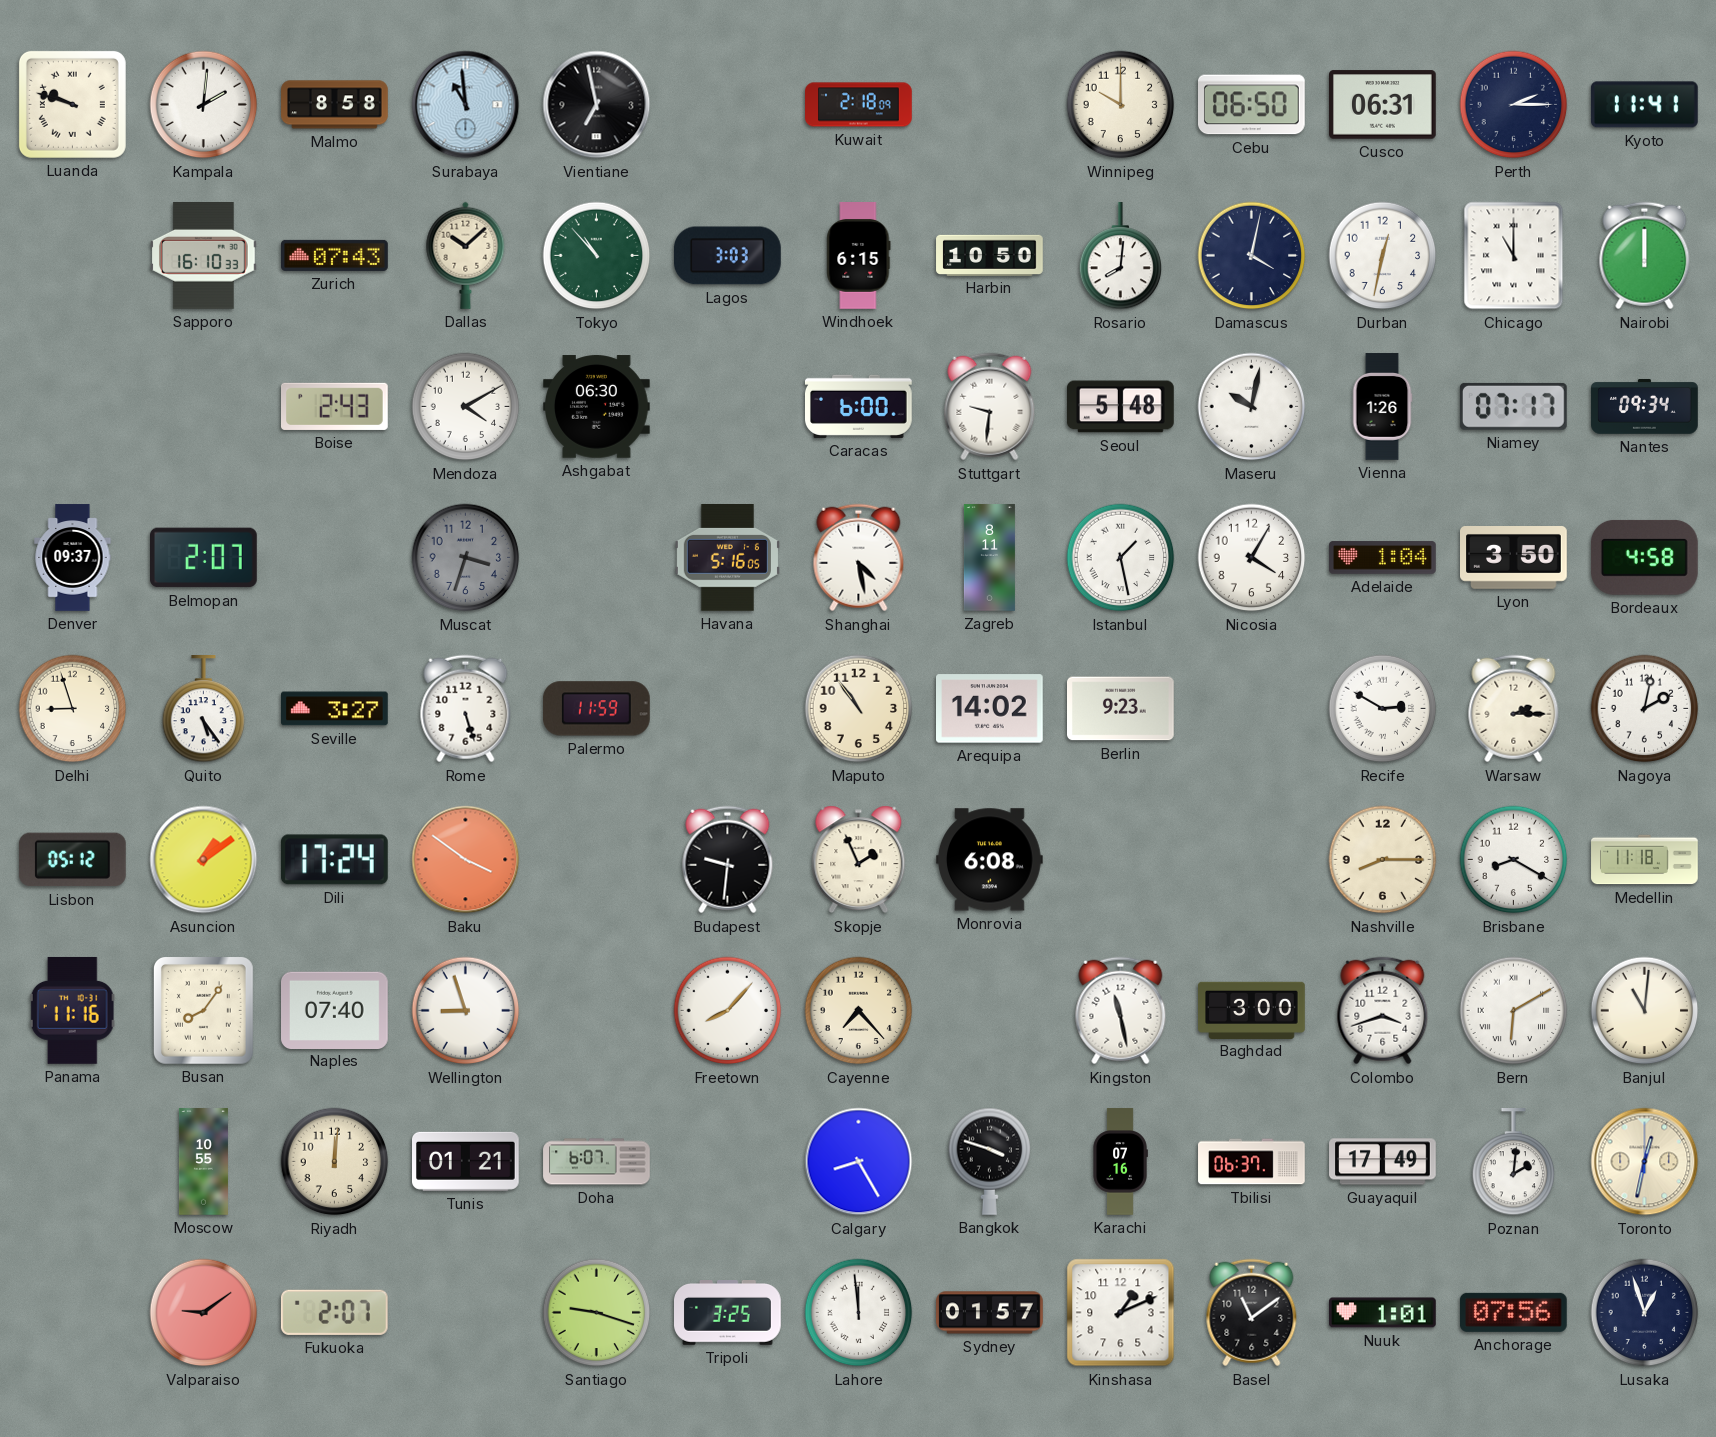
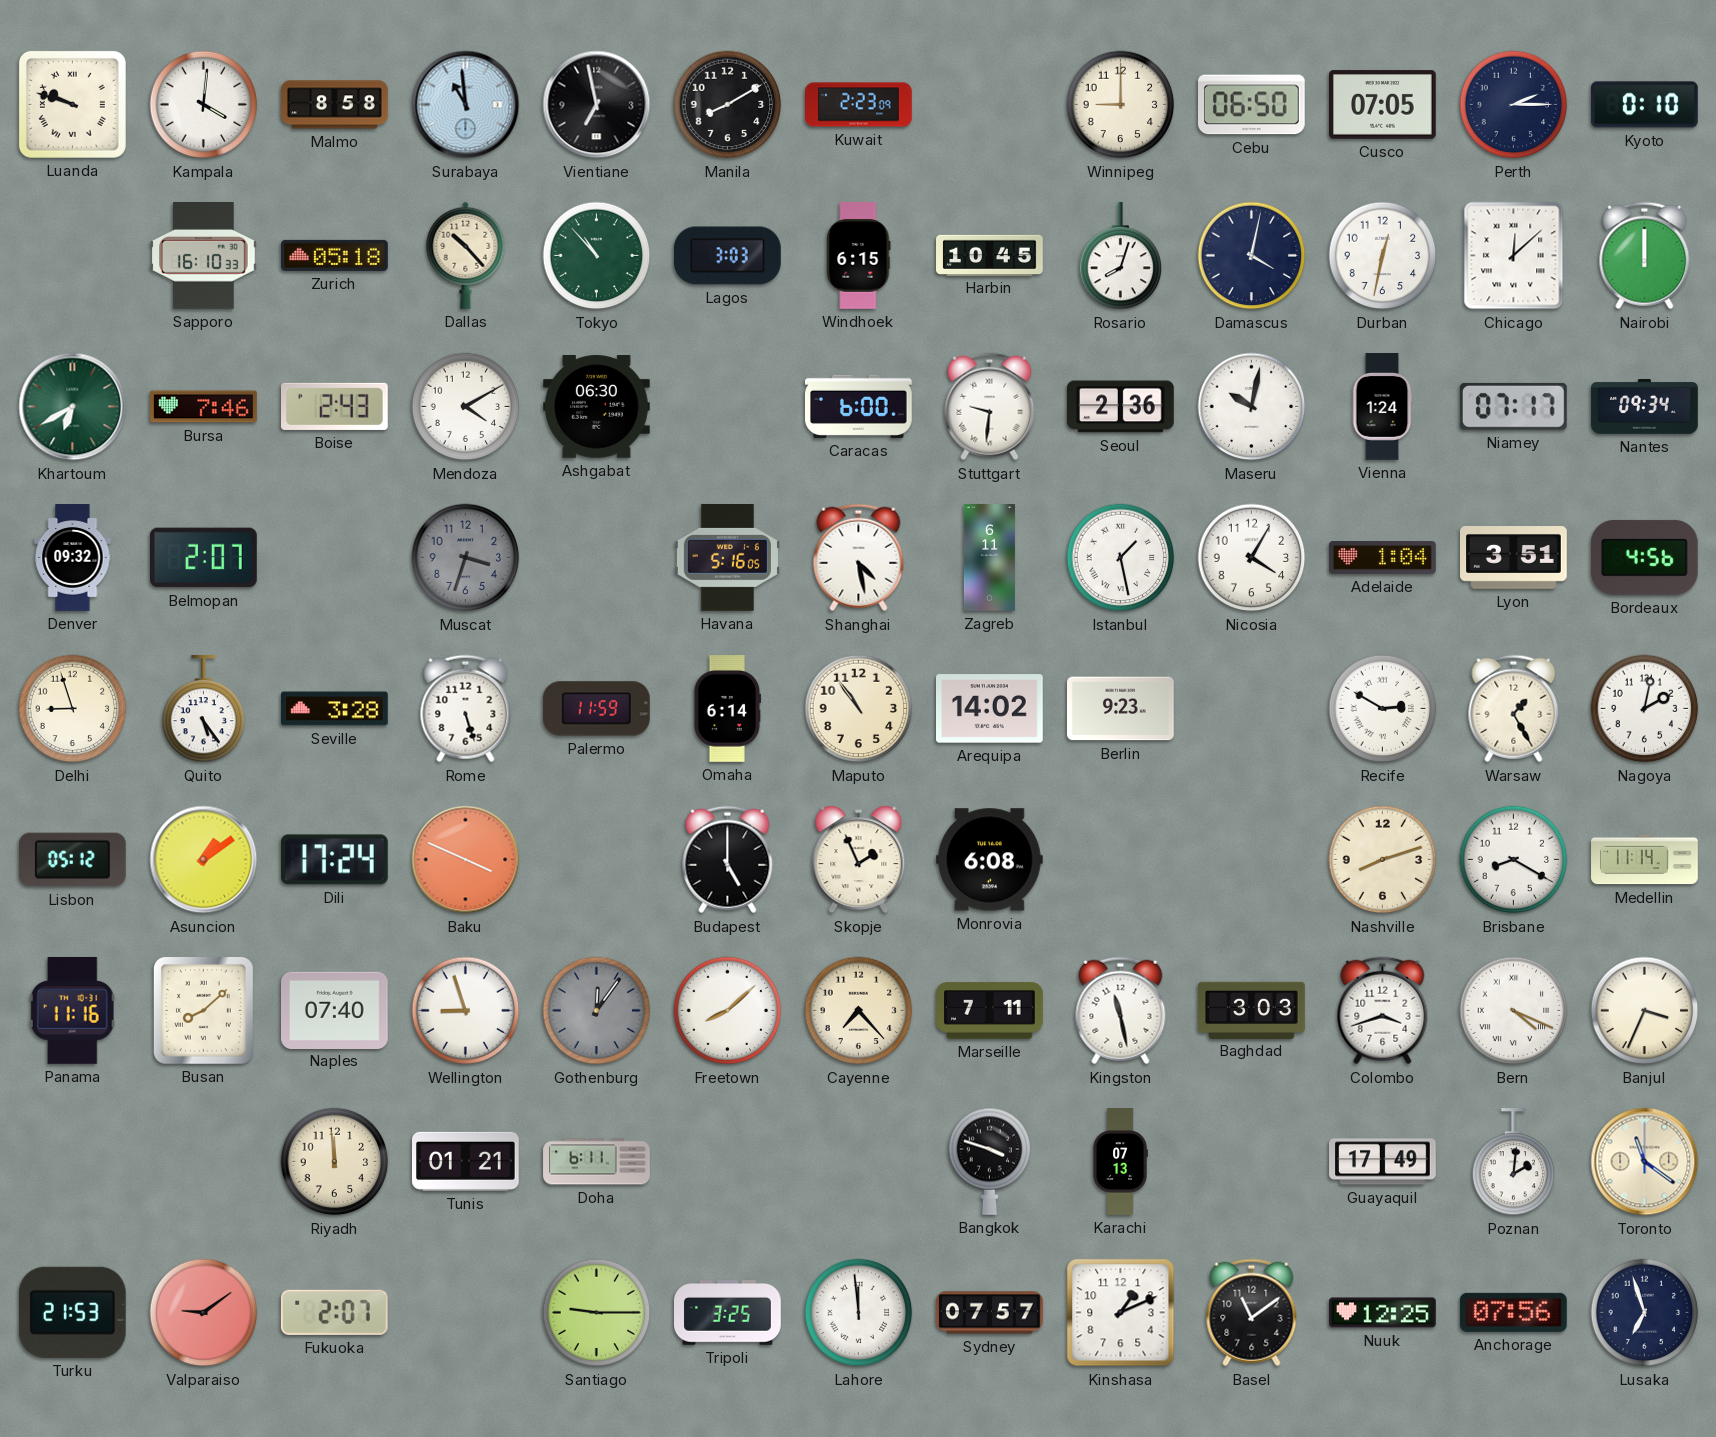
Kampala: 2:01 -> 4:01
Manila: none -> 8:10
Kuwait: 2:18 -> 2:23
Winnipeg: 10:00 -> 9:00
Cusco: 06:31 -> 07:05
Kyoto: 11:41 -> 0:10
Zurich: 07:43 -> 05:18
Dallas: 10:08 -> 10:23
Harbin: 10:50 -> 10:45
Rosario: 8:01 -> 8:03
Chicago: 11:00 -> 12:08
Khartoum: none -> 6:40
Bursa: none -> 7:46
Seoul: 5:48 -> 2:36
Vienna: 1:26 -> 1:24
Denver: 09:37 -> 09:32
Zagreb: 8:11 -> 6:11
Lyon: 3:50 -> 3:51
Bordeaux: 4:58 -> 4:56
Seville: 3:27 -> 3:28
Omaha: none -> 6:14
Warsaw: 2:15 -> 1:25
Baku: 3:51 -> 3:49
Budapest: 9:31 -> 5:00
Nashville: 8:15 -> 8:12
Medellin: 11:18 -> 11:14
Busan: 8:06 -> 8:08
Gothenburg: none -> 12:06
Freetown: 8:07 -> 8:08
Marseille: none -> 7:11
Baghdad: 3:00 -> 3:03
Bern: 6:10 -> 4:19
Banjul: 11:01 -> 3:34
Moscow: 10:55 -> none
Riyadh: 12:01 -> 11:59
Doha: 6:07 -> 6:11
Calgary: 8:25 -> none
Karachi: 07:16 -> 07:13
Tbilisi: 06:37 -> none
Toronto: 12:32 -> 11:21
Turku: none -> 21:53
Santiago: 9:18 -> 9:15
Sydney: 01:57 -> 07:57
Nuuk: 1:01 -> 12:25
Lusaka: 12:57 -> 6:57
